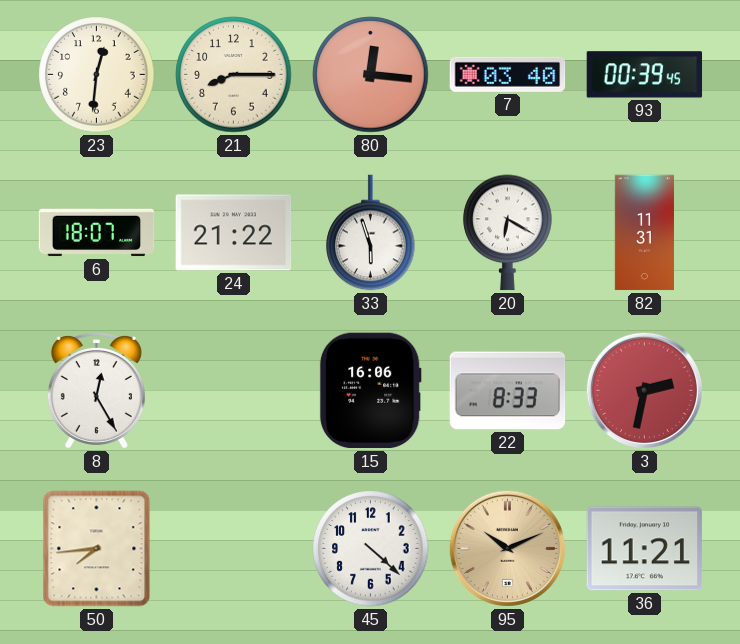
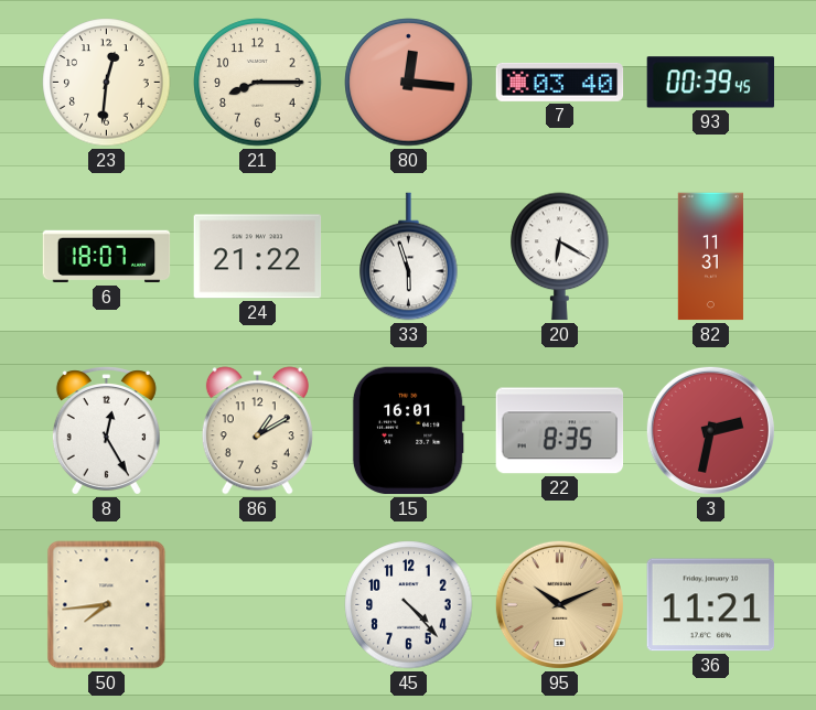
86: none -> 1:10
15: 16:06 -> 16:01
22: 8:33 -> 8:35
45: 4:22 -> 4:23
